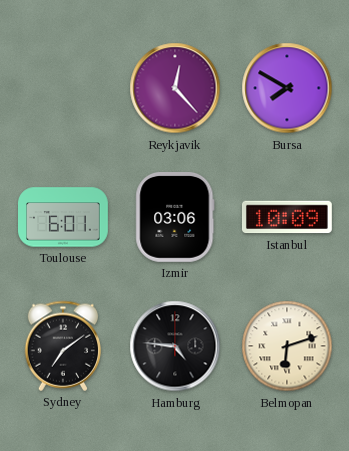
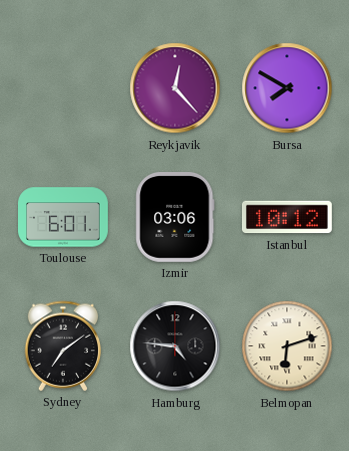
Istanbul: 10:09 -> 10:12
